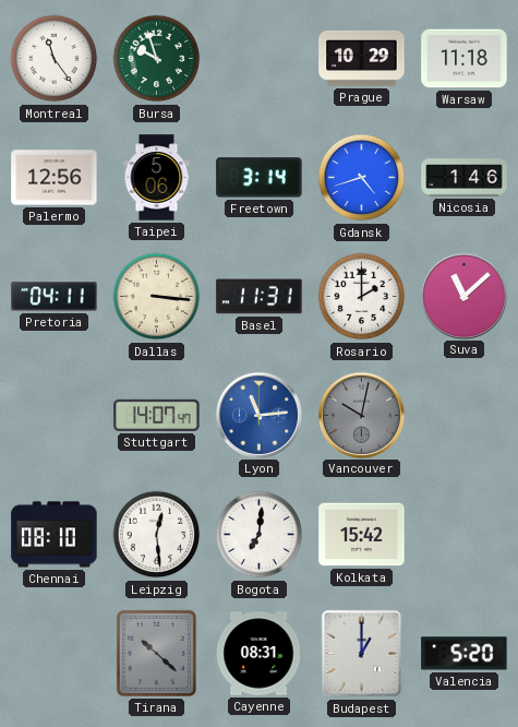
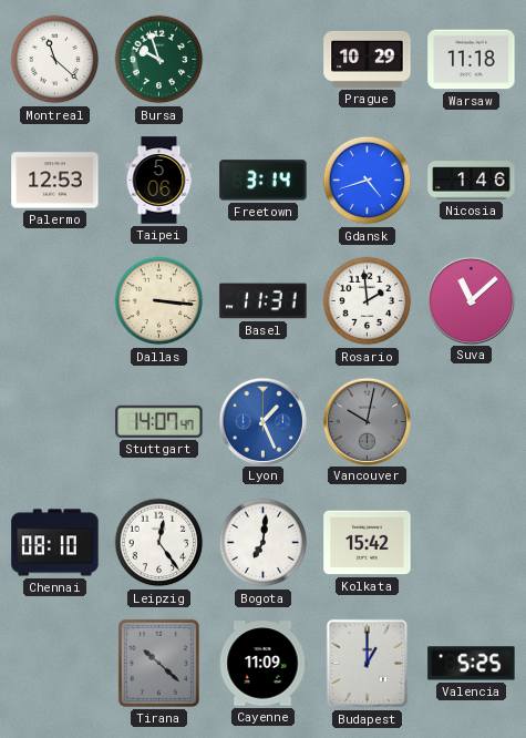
Montreal: 11:24 -> 11:22
Palermo: 12:56 -> 12:53
Pretoria: 04:11 -> none
Rosario: 2:00 -> 1:59
Lyon: 11:14 -> 1:26
Leipzig: 12:29 -> 12:24
Cayenne: 08:31 -> 11:09
Valencia: 5:20 -> 5:25
